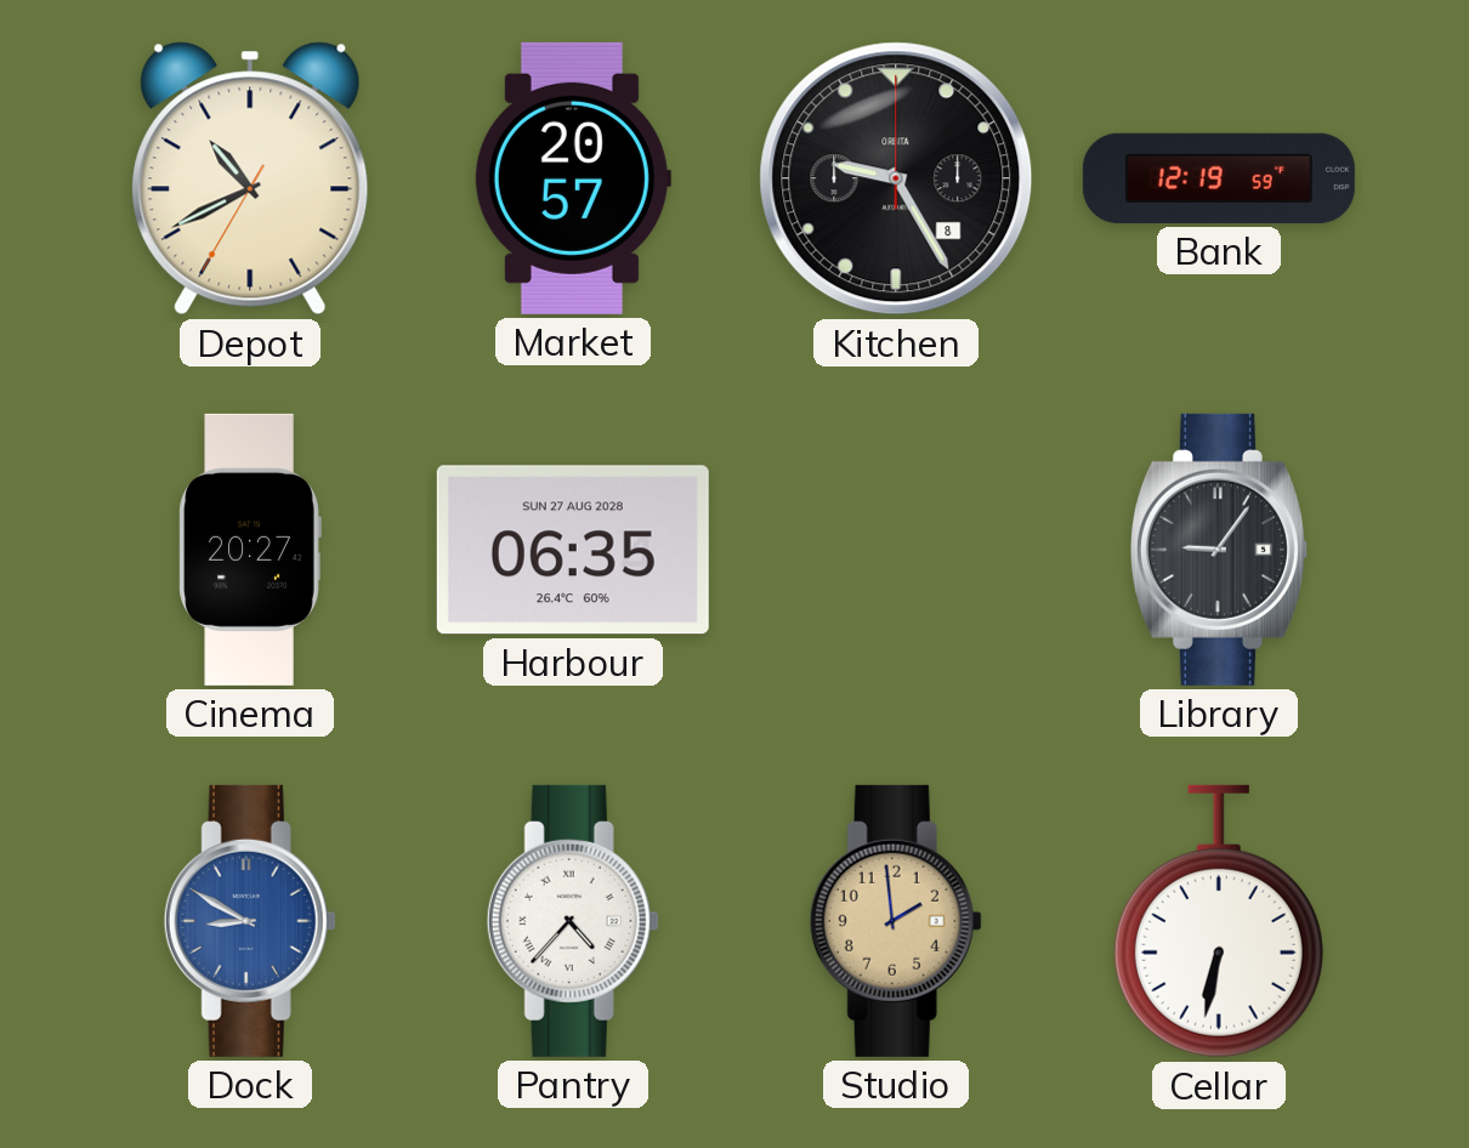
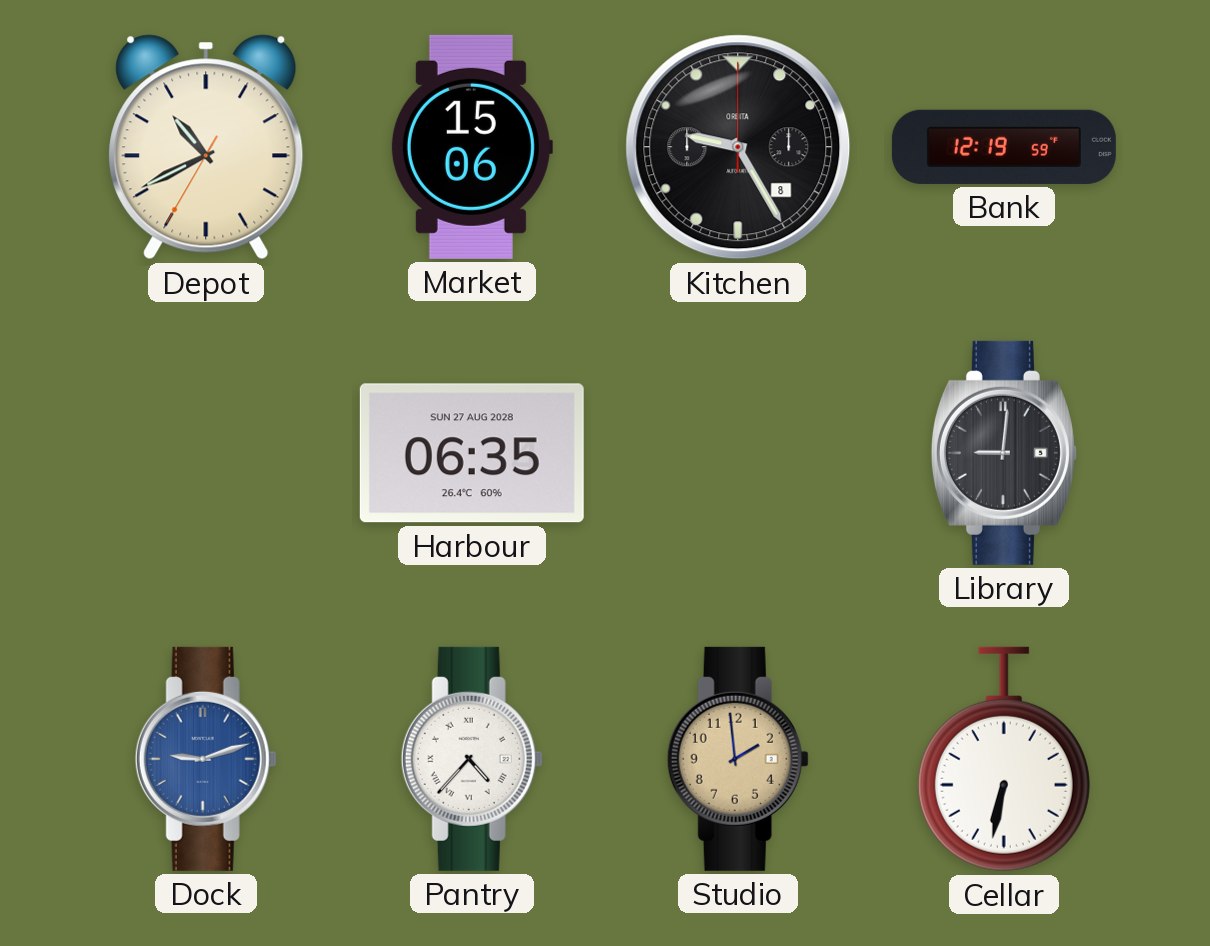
Market: 20:57 -> 15:06
Cinema: 20:27 -> none
Library: 9:06 -> 9:01
Dock: 8:50 -> 9:12
